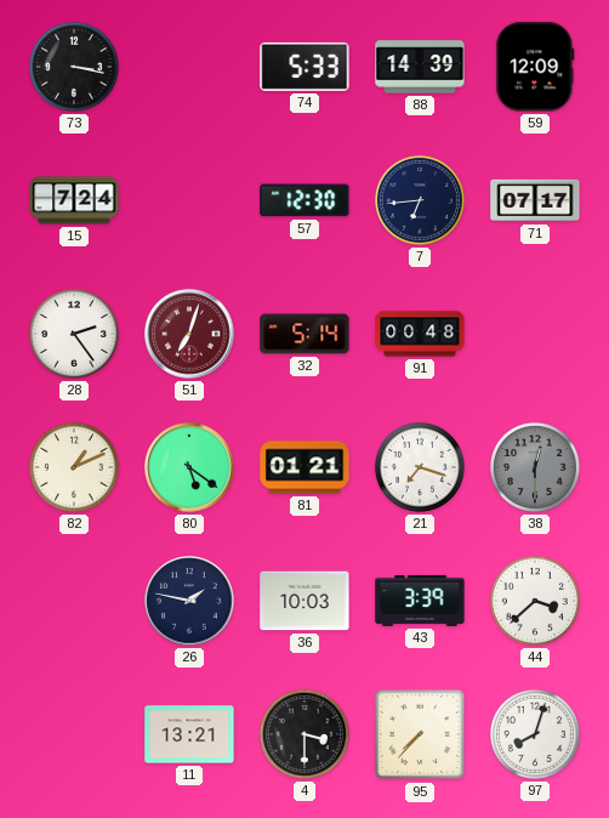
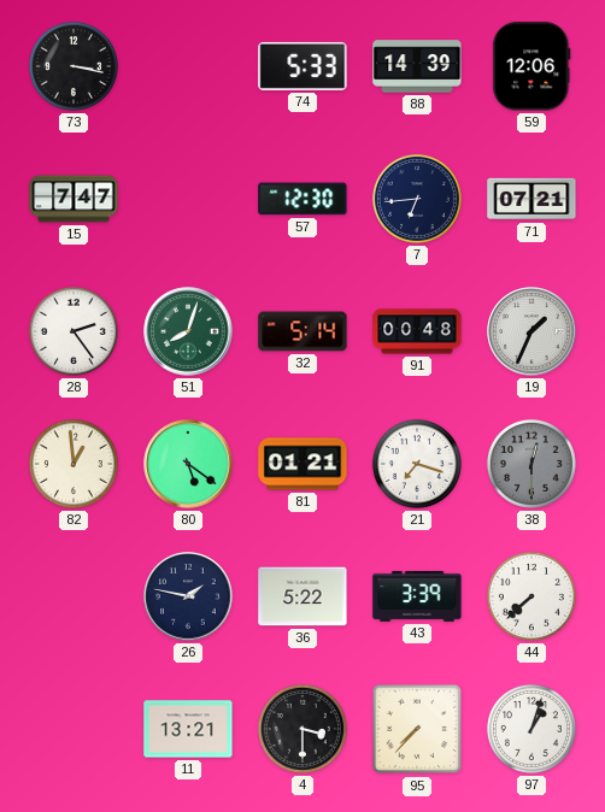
59: 12:09 -> 12:06
15: 7:24 -> 7:47
71: 07:17 -> 07:21
51: 7:03 -> 8:03
51 dial: burgundy -> green
19: none -> 1:34
82: 1:11 -> 12:59
36: 10:03 -> 5:22
44: 3:38 -> 7:38
97: 8:03 -> 1:03
